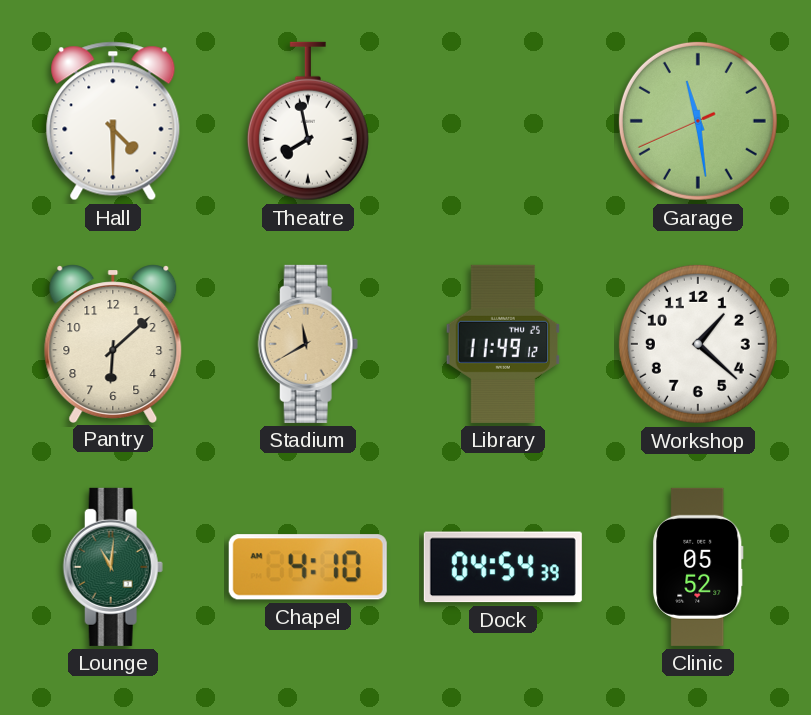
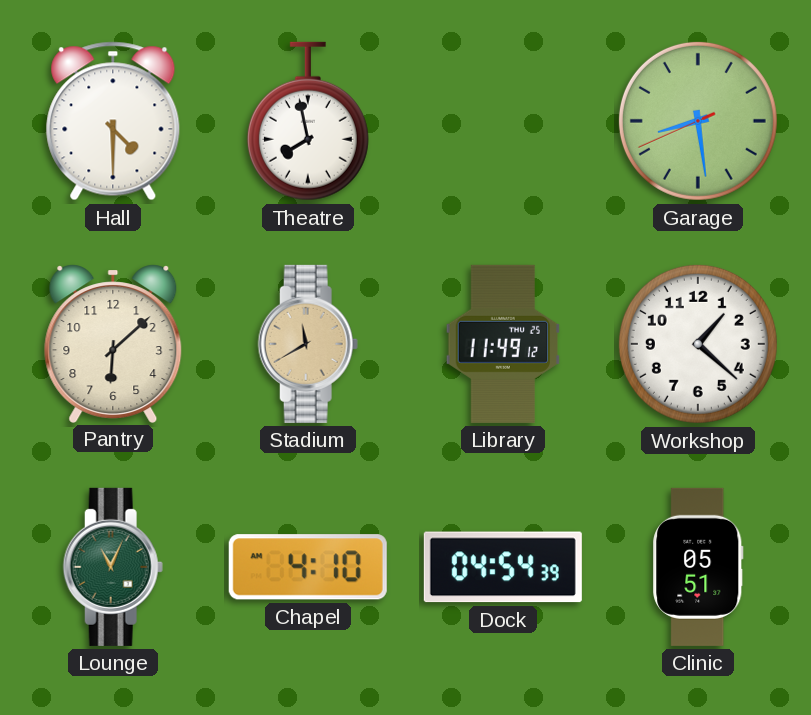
Garage: 11:28 -> 8:28
Lounge: 11:01 -> 11:04
Clinic: 05:52 -> 05:51
